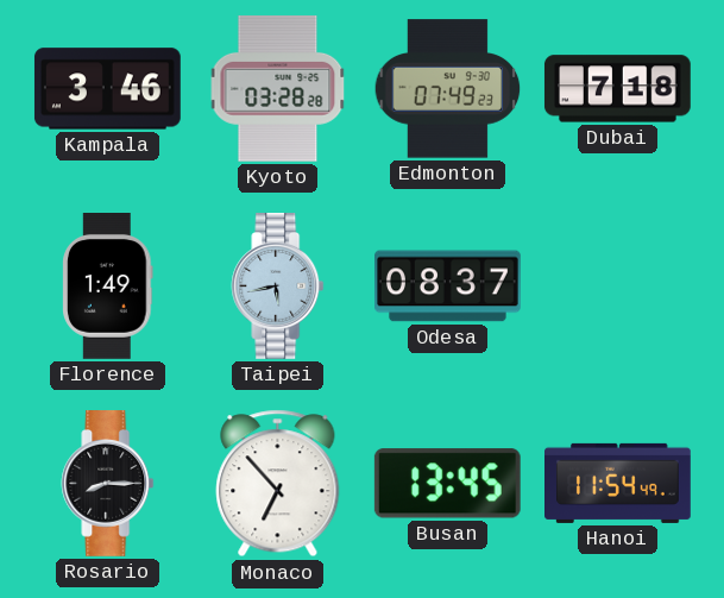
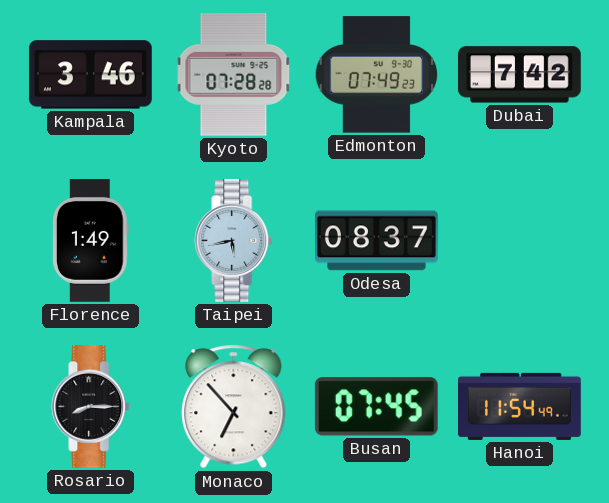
Kyoto: 03:28 -> 07:28
Dubai: 7:18 -> 7:42
Busan: 13:45 -> 07:45
